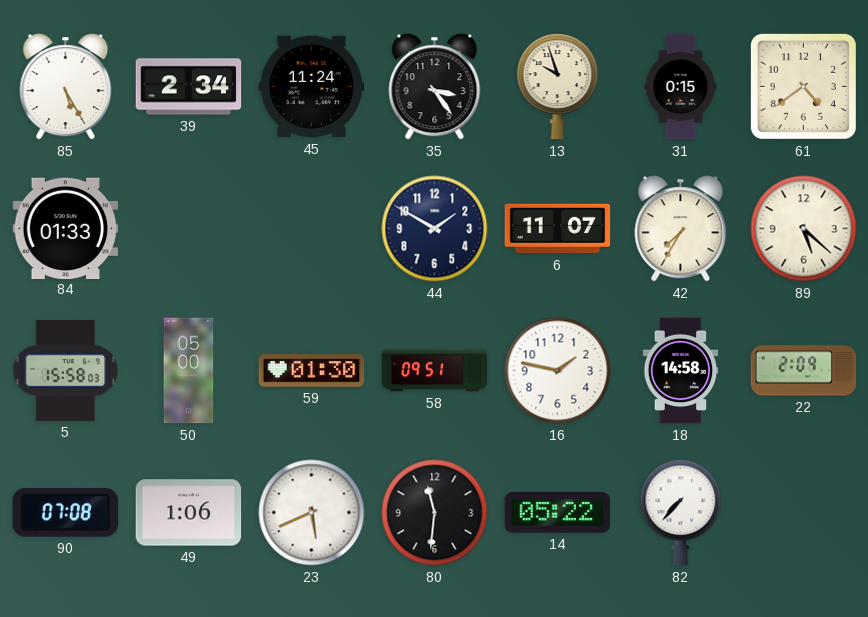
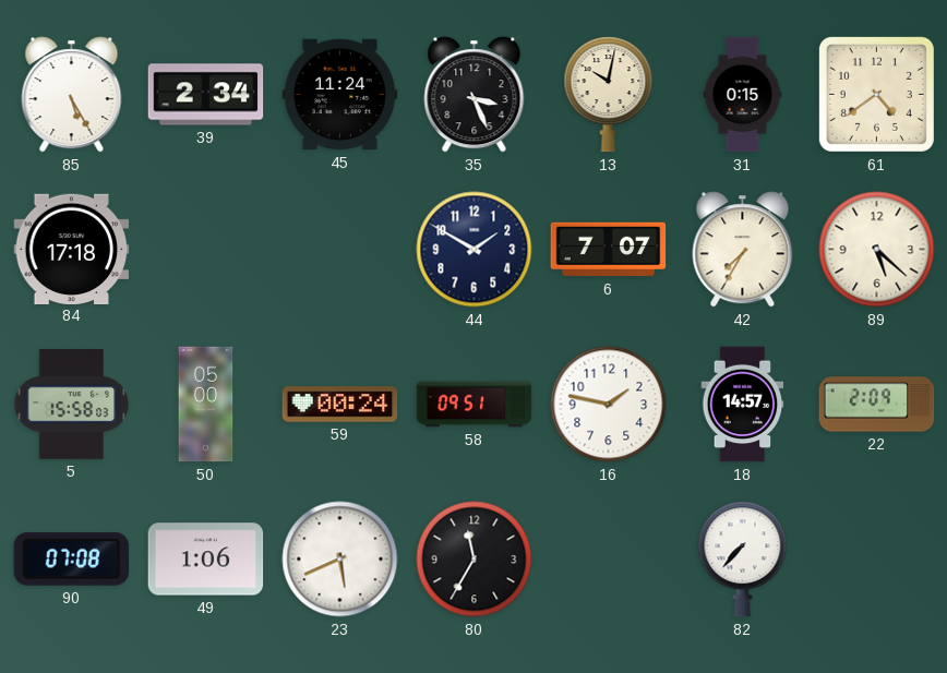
35: 3:24 -> 3:26
13: 9:57 -> 10:02
84: 01:33 -> 17:18
6: 11:07 -> 7:07
59: 01:30 -> 00:24
18: 14:58 -> 14:57
80: 11:31 -> 11:35
14: 05:22 -> none
